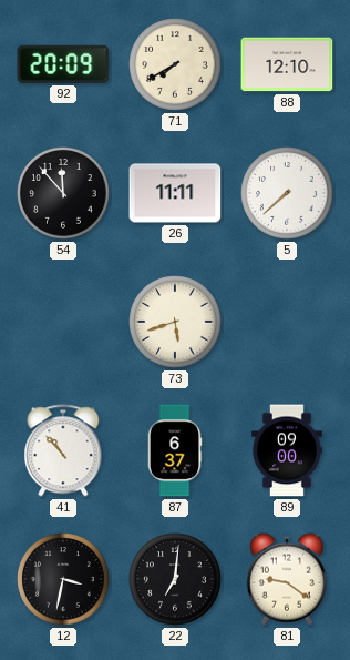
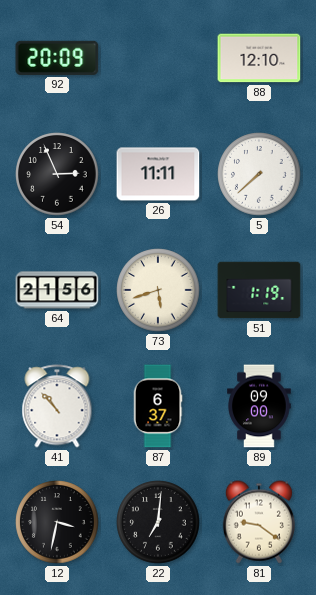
71: 7:40 -> none
54: 11:53 -> 2:56
64: none -> 21:56
51: none -> 1:19
